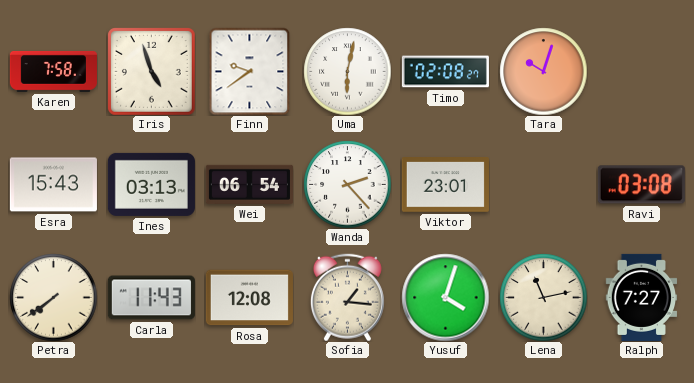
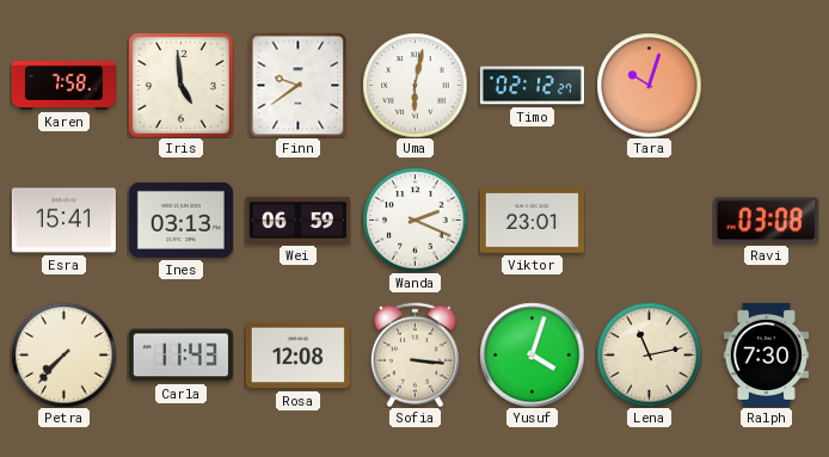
Iris: 4:57 -> 4:59
Timo: 02:08 -> 02:12
Esra: 15:43 -> 15:41
Wei: 06:54 -> 06:59
Wanda: 2:23 -> 2:19
Petra: 7:39 -> 7:37
Sofia: 1:16 -> 3:16
Ralph: 7:27 -> 7:30
